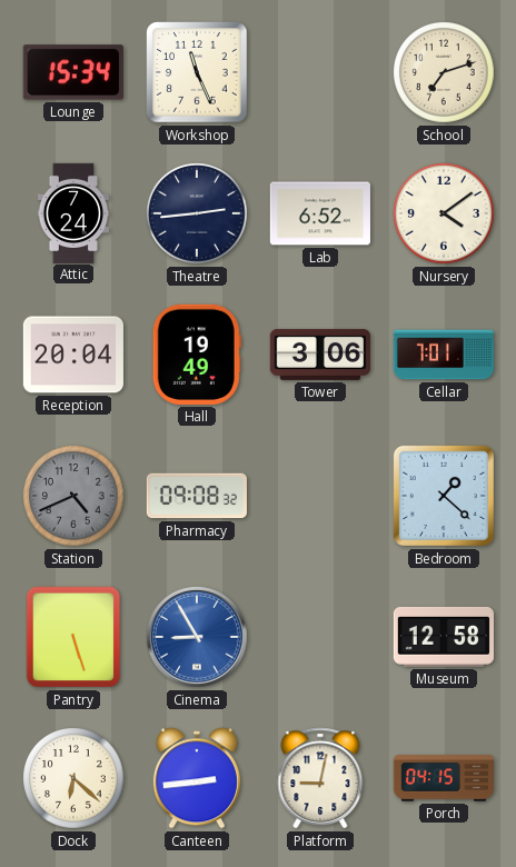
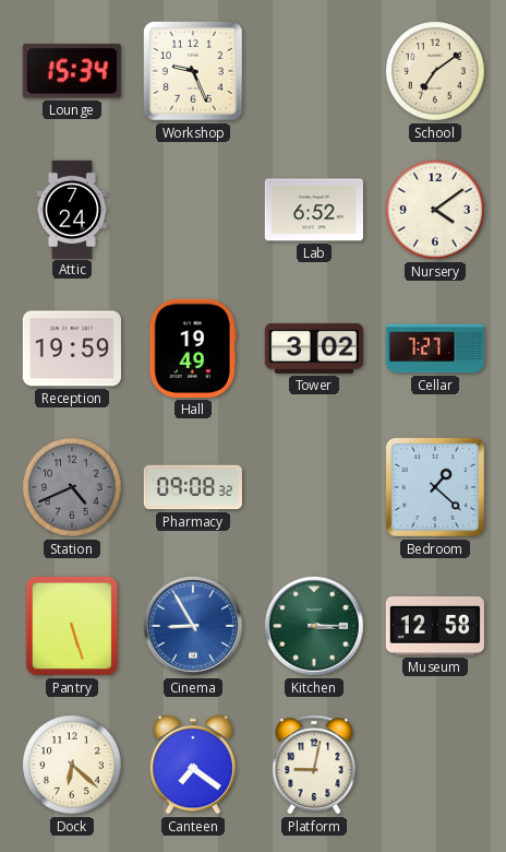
Workshop: 11:26 -> 9:26
School: 7:12 -> 7:09
Theatre: 2:44 -> none
Reception: 20:04 -> 19:59
Tower: 3:06 -> 3:02
Cellar: 7:01 -> 7:27
Kitchen: none -> 3:15
Canteen: 2:44 -> 7:21
Porch: 04:15 -> none
